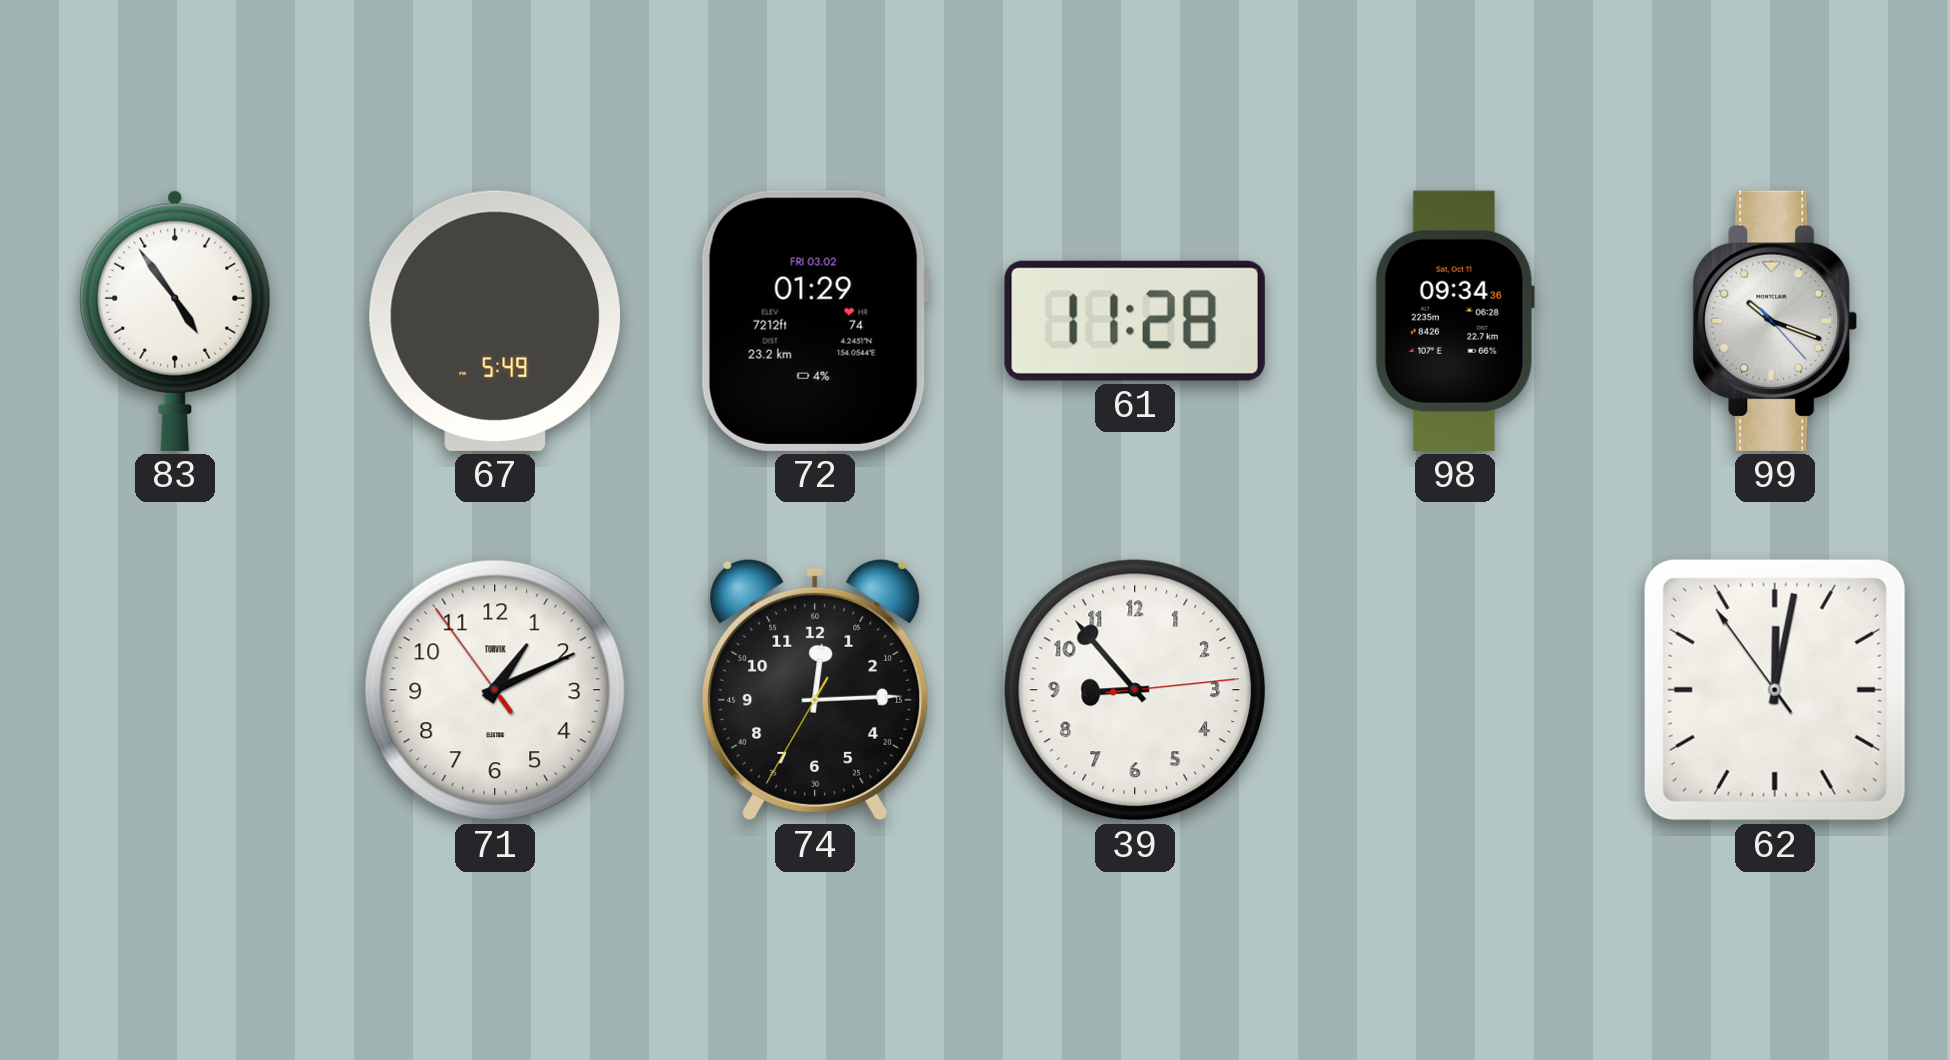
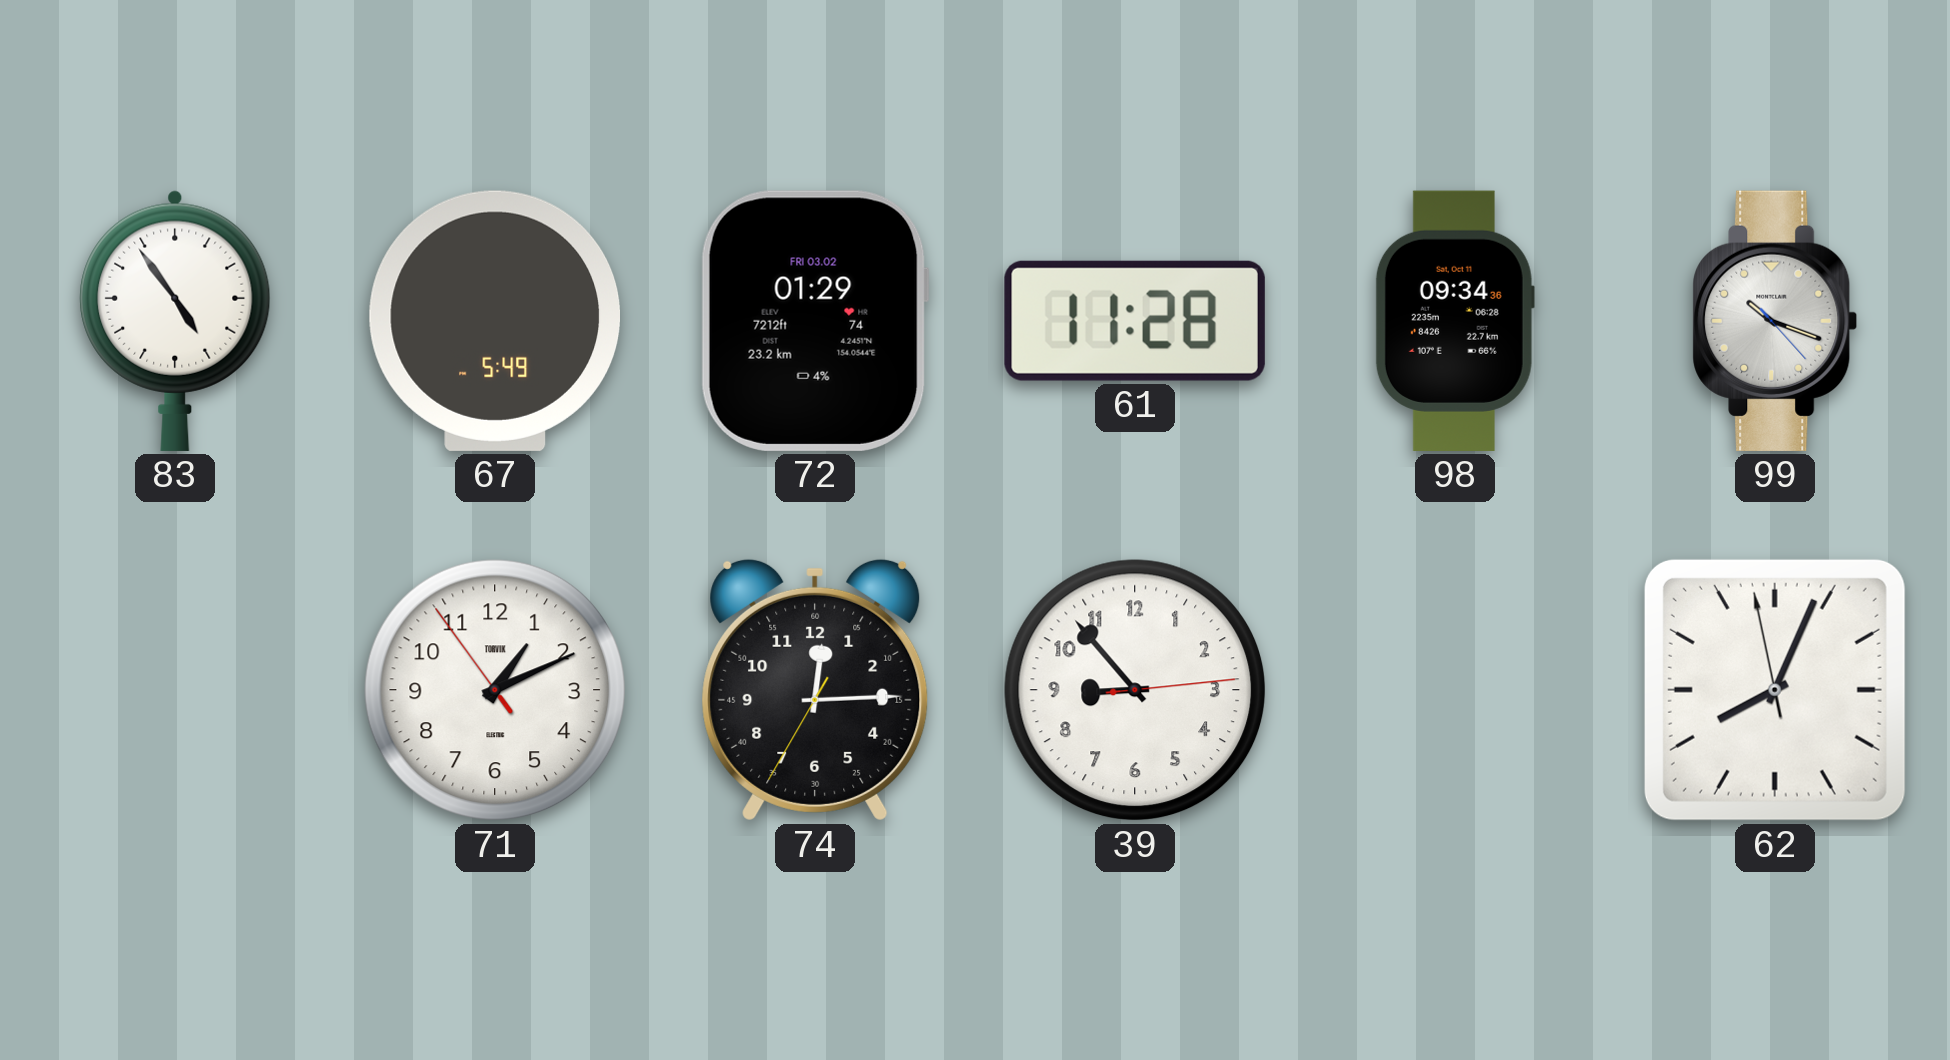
62: 12:01 -> 8:03
